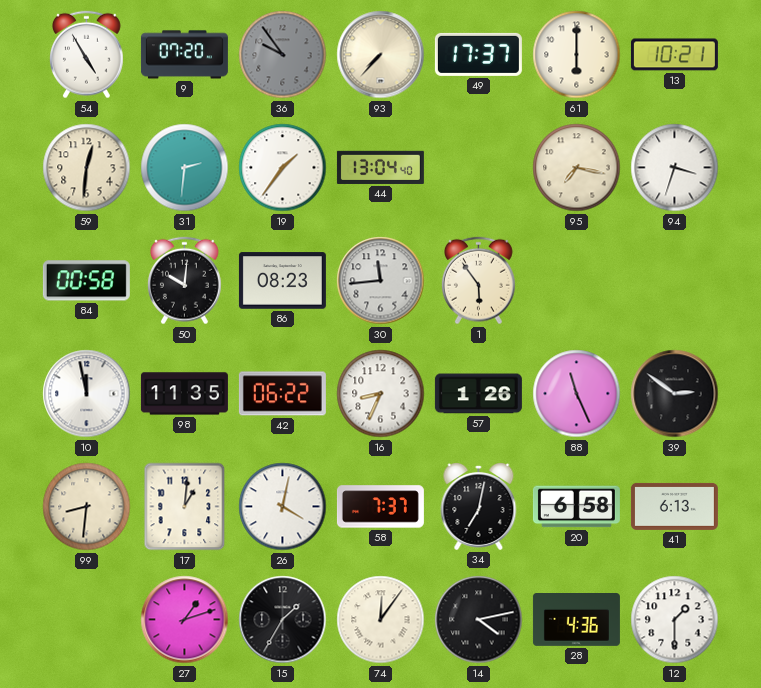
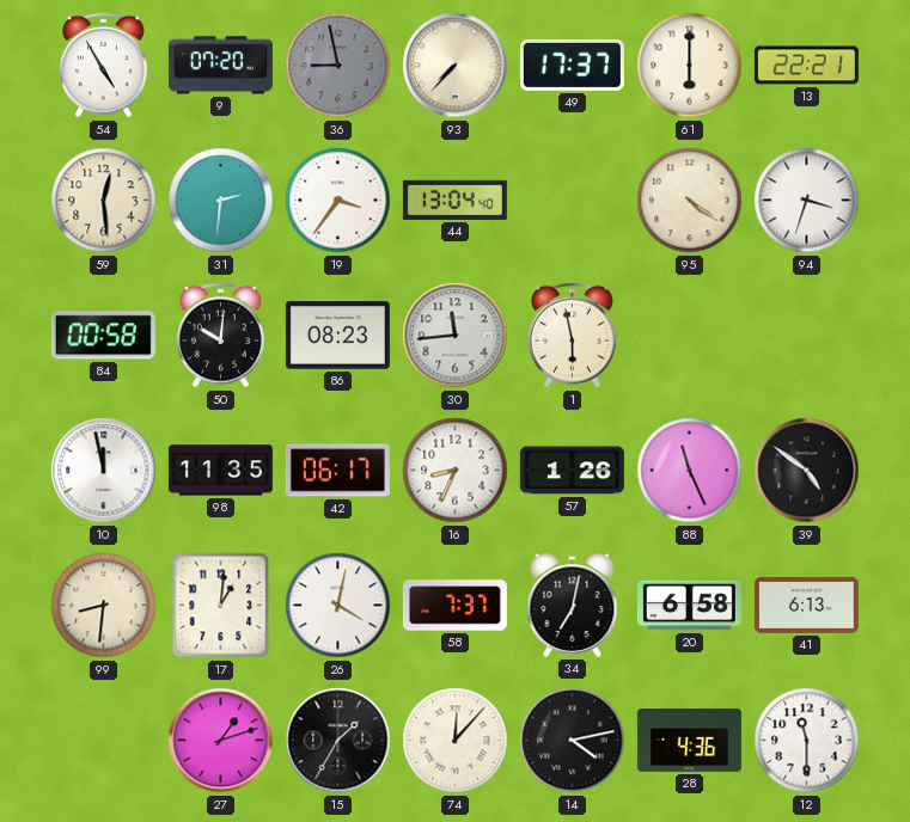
36: 9:54 -> 8:58
13: 10:21 -> 22:21
59: 12:31 -> 12:29
19: 1:36 -> 3:36
95: 7:17 -> 4:21
1: 5:54 -> 5:58
42: 06:22 -> 06:17
39: 2:51 -> 4:51
74: 12:06 -> 12:07
12: 1:30 -> 11:30
